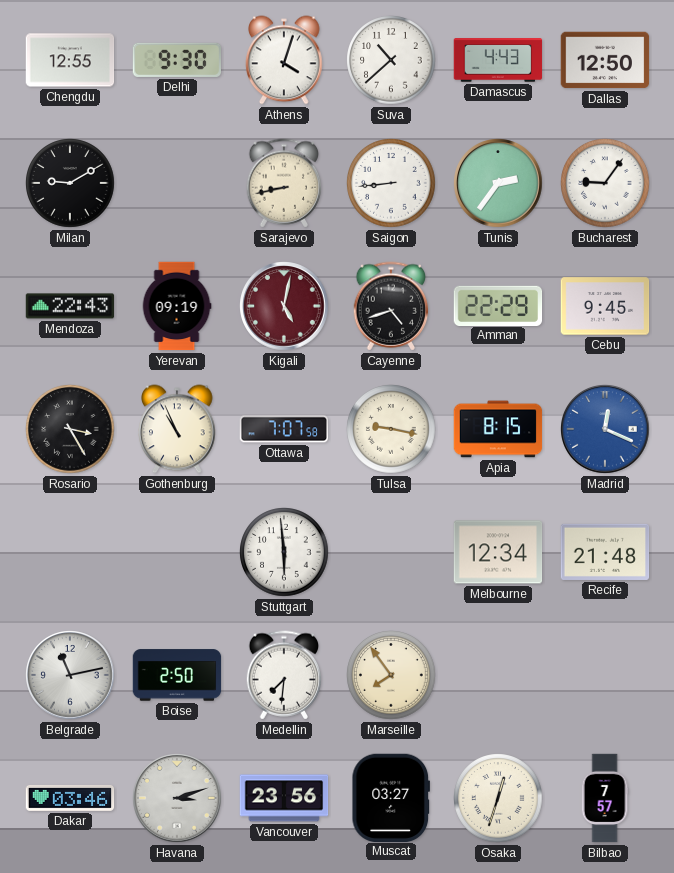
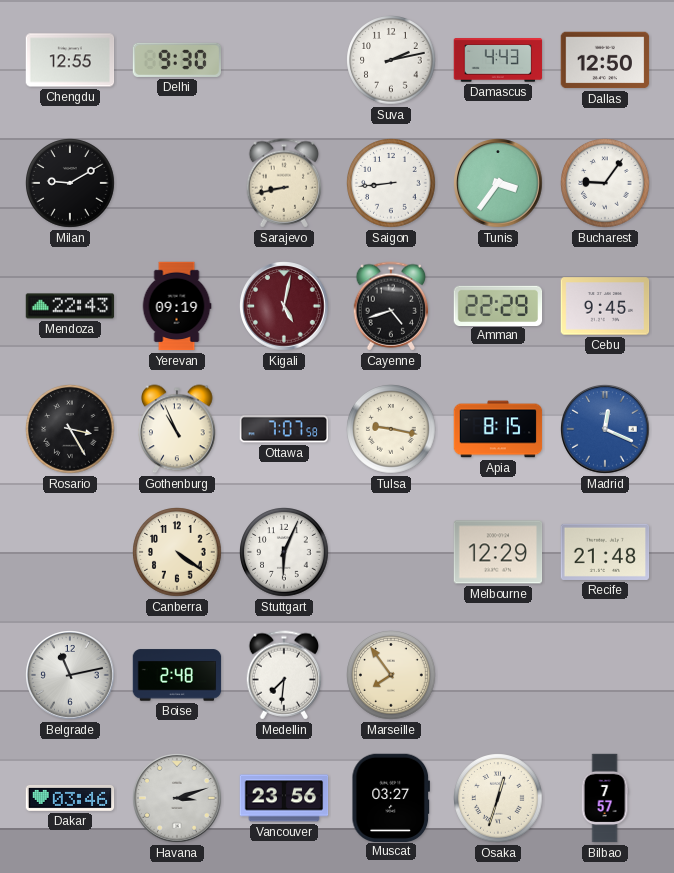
Athens: 4:03 -> none
Suva: 10:38 -> 2:13
Tunis: 2:36 -> 3:36
Canberra: none -> 4:21
Stuttgart: 5:59 -> 6:04
Melbourne: 12:34 -> 12:29
Boise: 2:50 -> 2:48
